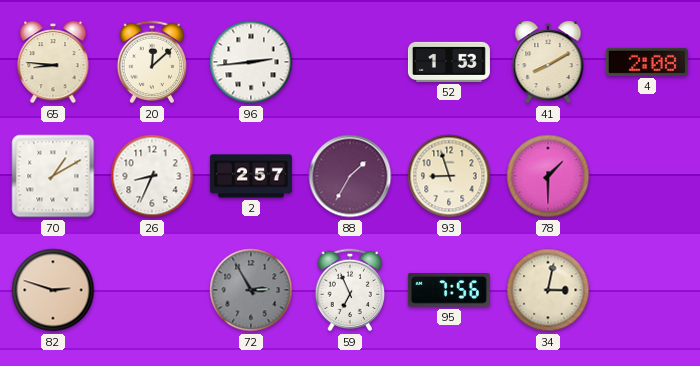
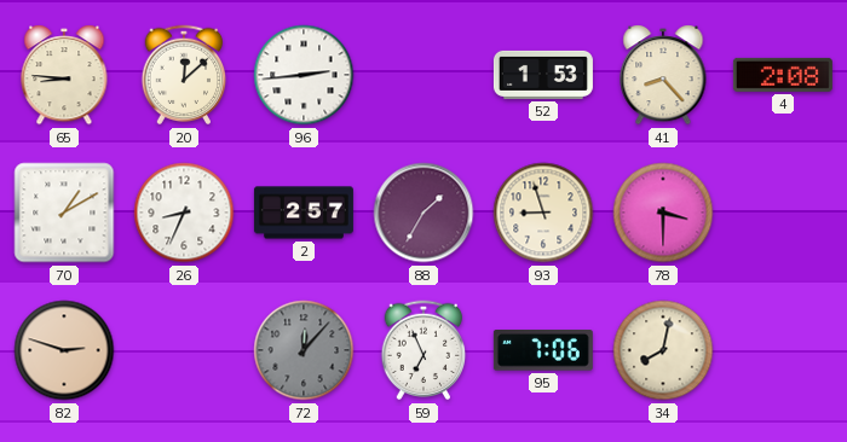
41: 8:10 -> 8:23
78: 1:30 -> 3:30
72: 2:55 -> 12:07
95: 7:56 -> 7:06
34: 3:02 -> 8:02
